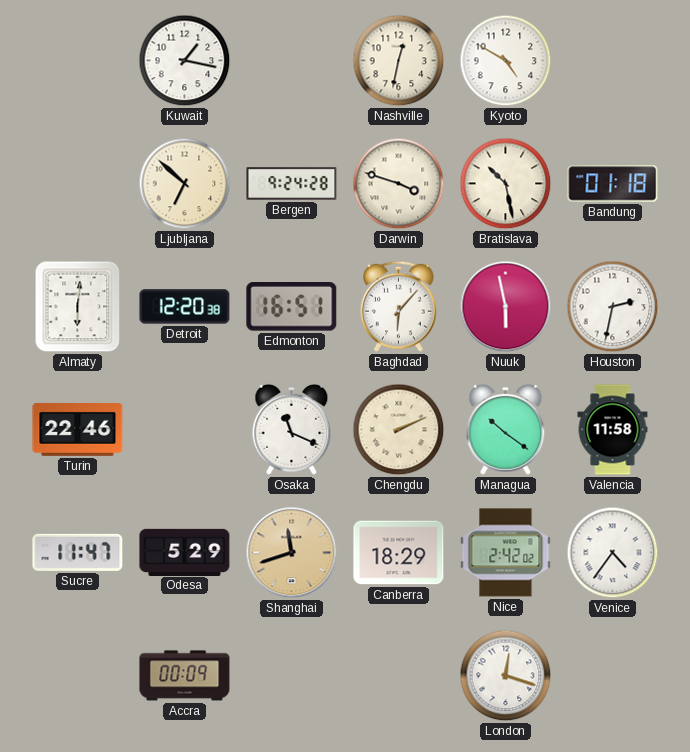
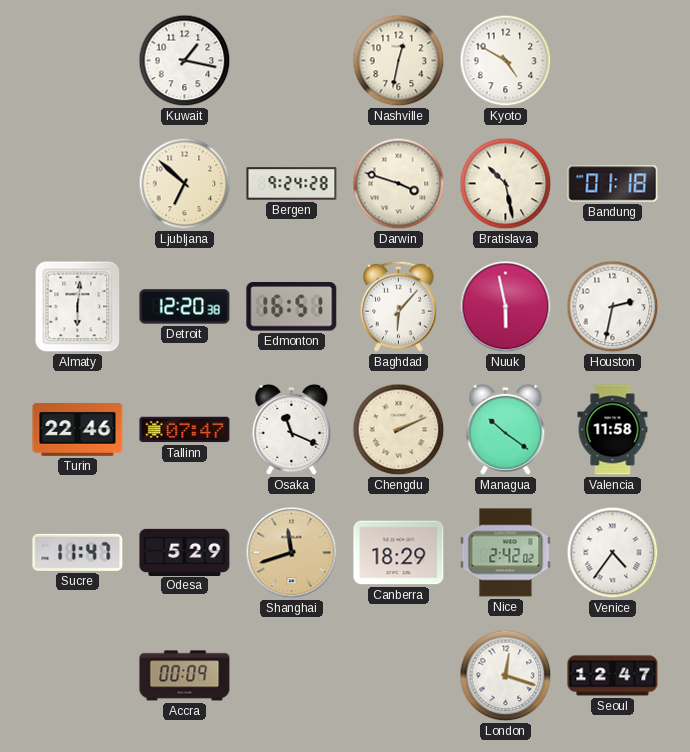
Tallinn: none -> 07:47
Seoul: none -> 12:47
